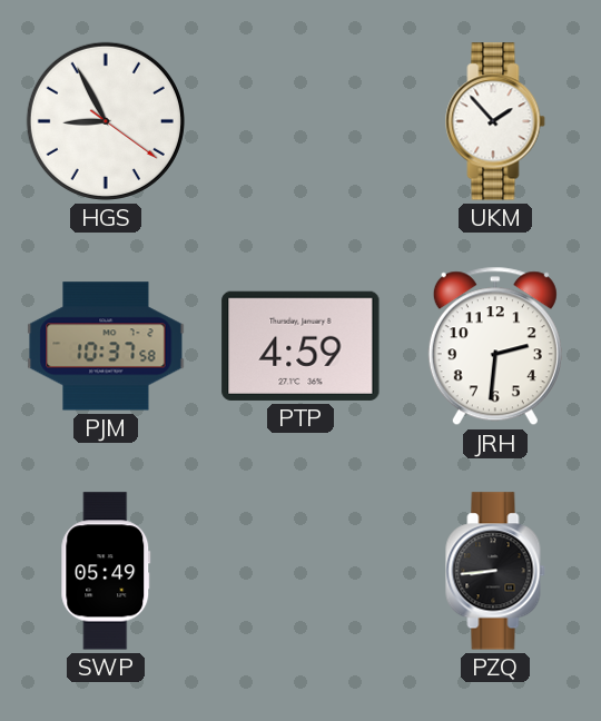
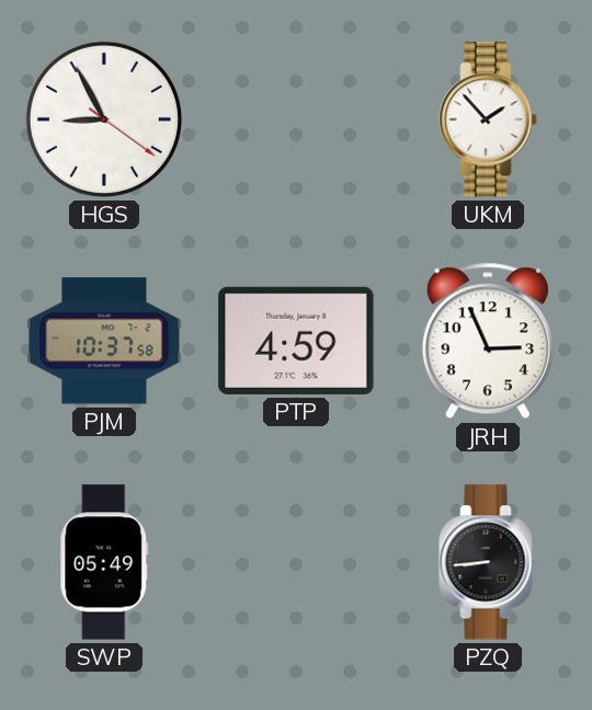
JRH: 2:31 -> 2:56
